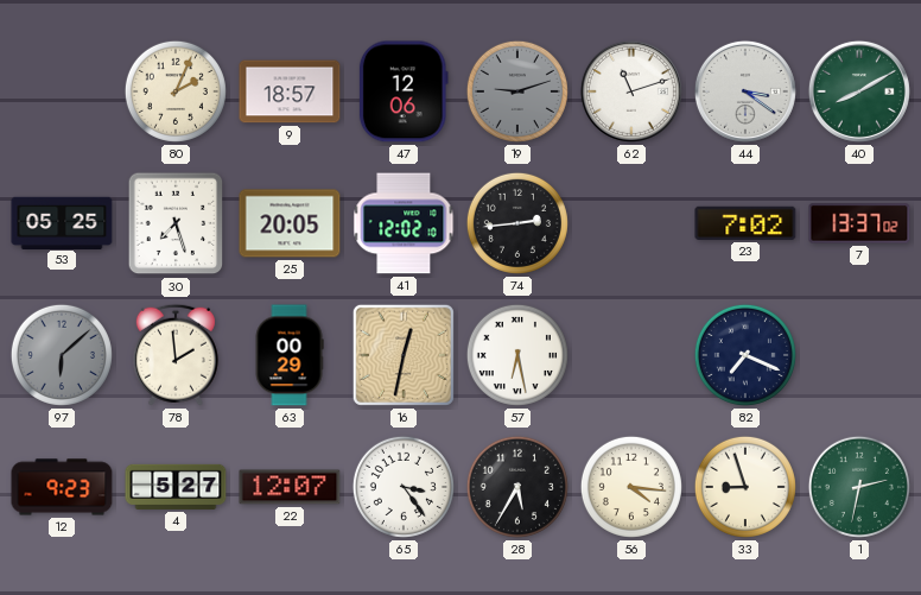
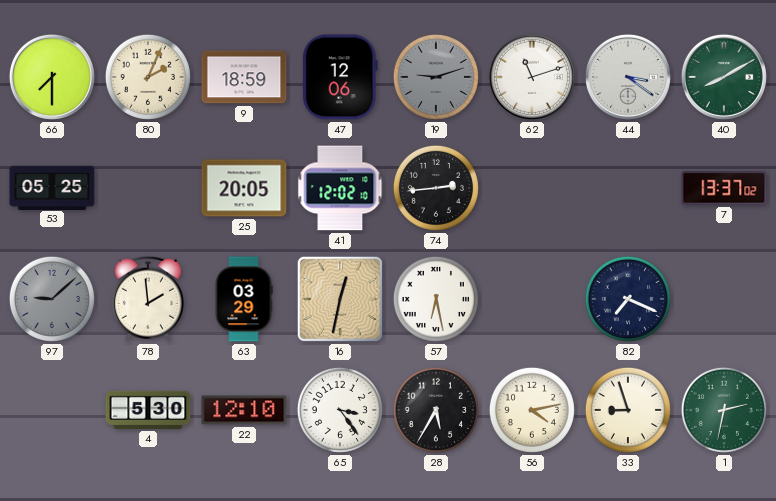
66: none -> 7:30
9: 18:57 -> 18:59
30: 7:27 -> none
23: 7:02 -> none
97: 6:08 -> 9:08
63: 00:29 -> 03:29
12: 9:23 -> none
4: 5:27 -> 5:30
22: 12:07 -> 12:10
56: 4:16 -> 4:13
